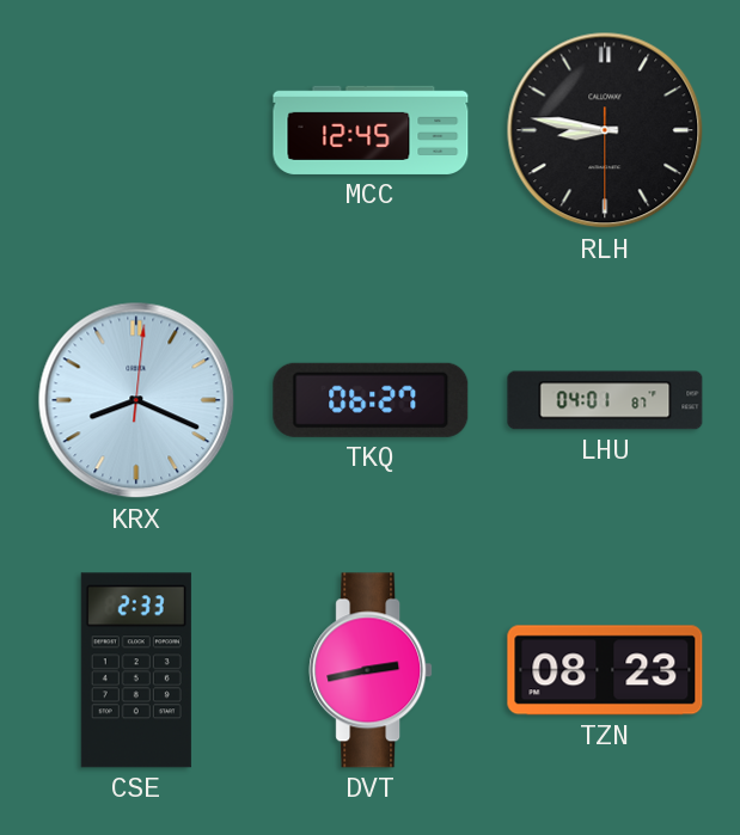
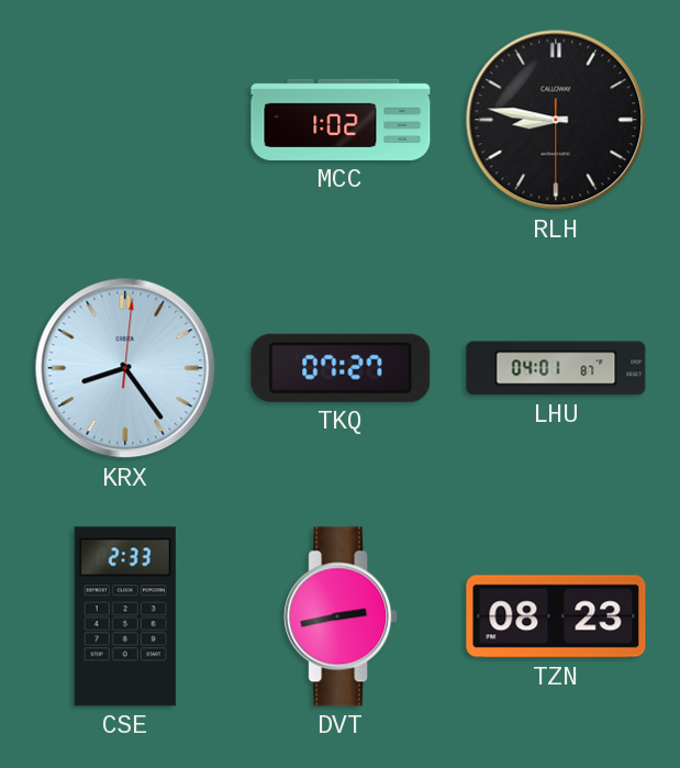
MCC: 12:45 -> 1:02
KRX: 8:19 -> 8:24
TKQ: 06:27 -> 07:27
